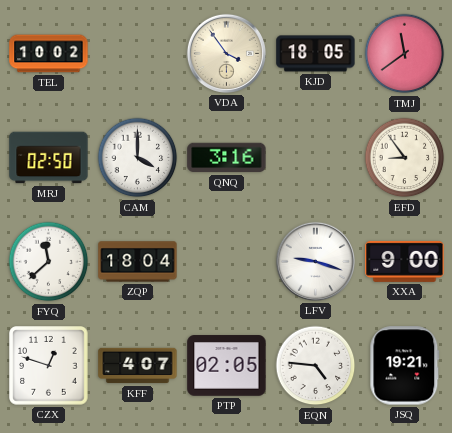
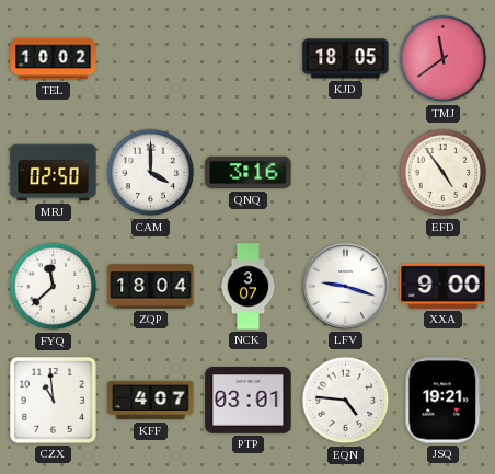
VDA: 3:54 -> none
EFD: 8:54 -> 4:54
NCK: none -> 3:07
CZX: 12:48 -> 10:59
PTP: 02:05 -> 03:01
